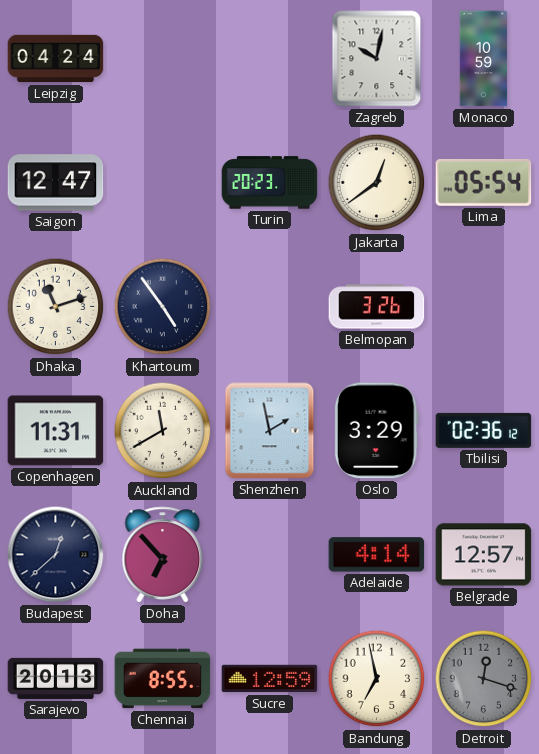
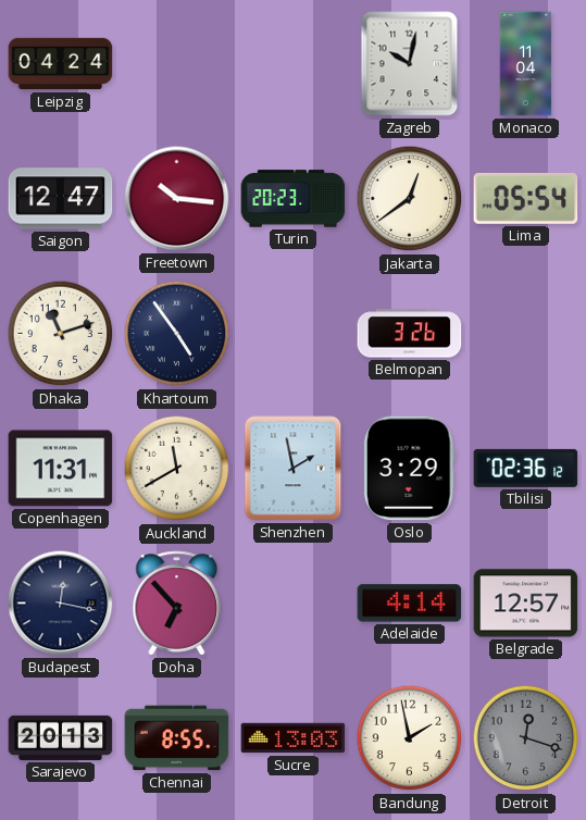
Monaco: 10:59 -> 11:04
Freetown: none -> 10:16
Budapest: 12:38 -> 12:17
Sucre: 12:59 -> 13:03
Bandung: 6:58 -> 1:58
